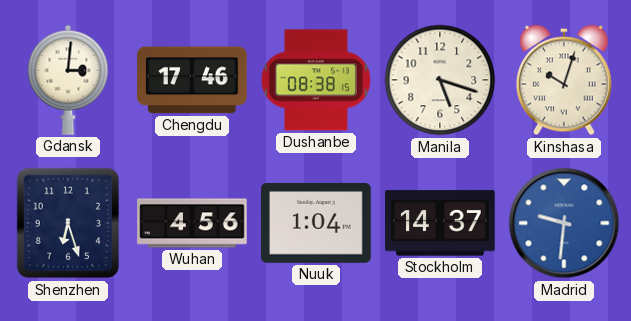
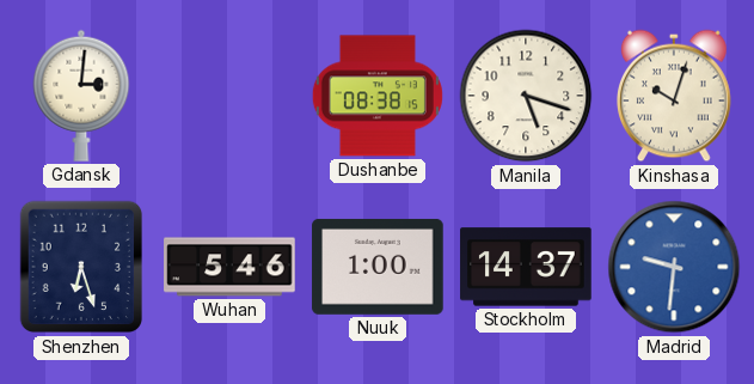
Chengdu: 17:46 -> none
Wuhan: 4:56 -> 5:46
Nuuk: 1:04 -> 1:00
